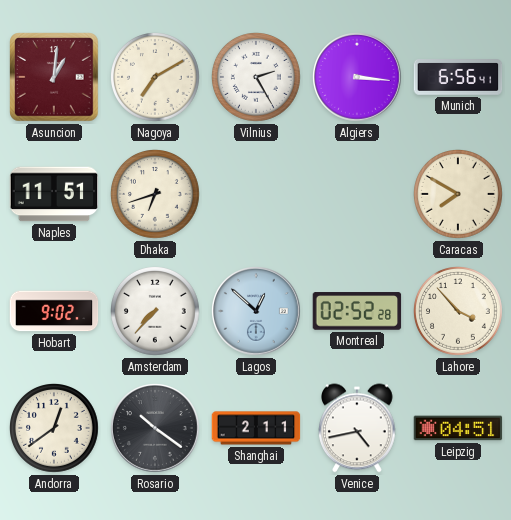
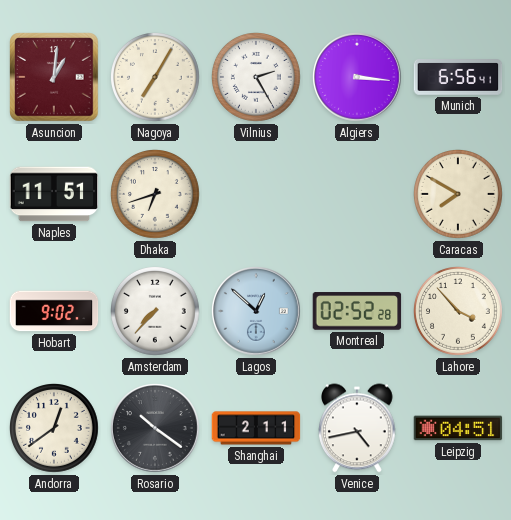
Nagoya: 7:10 -> 7:05
